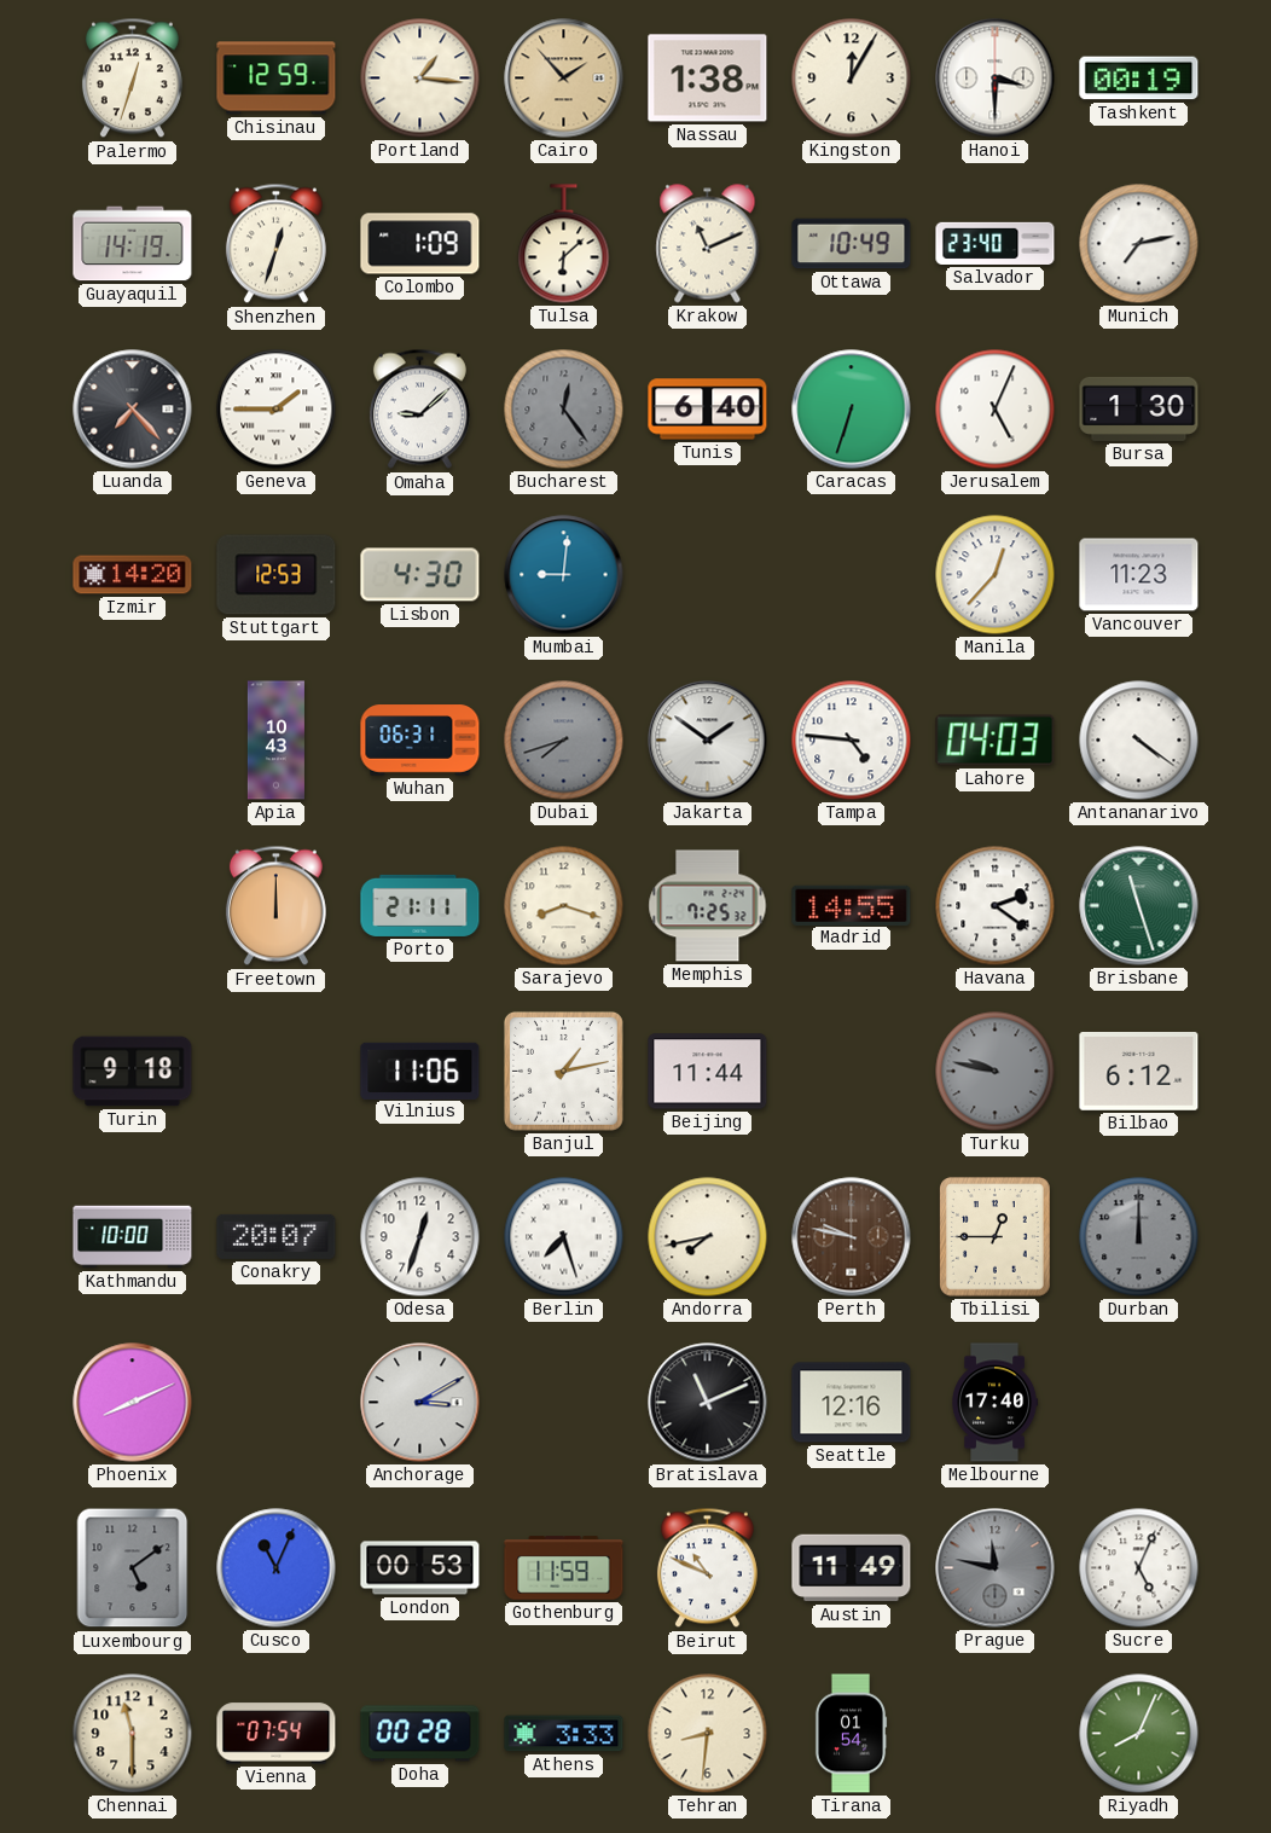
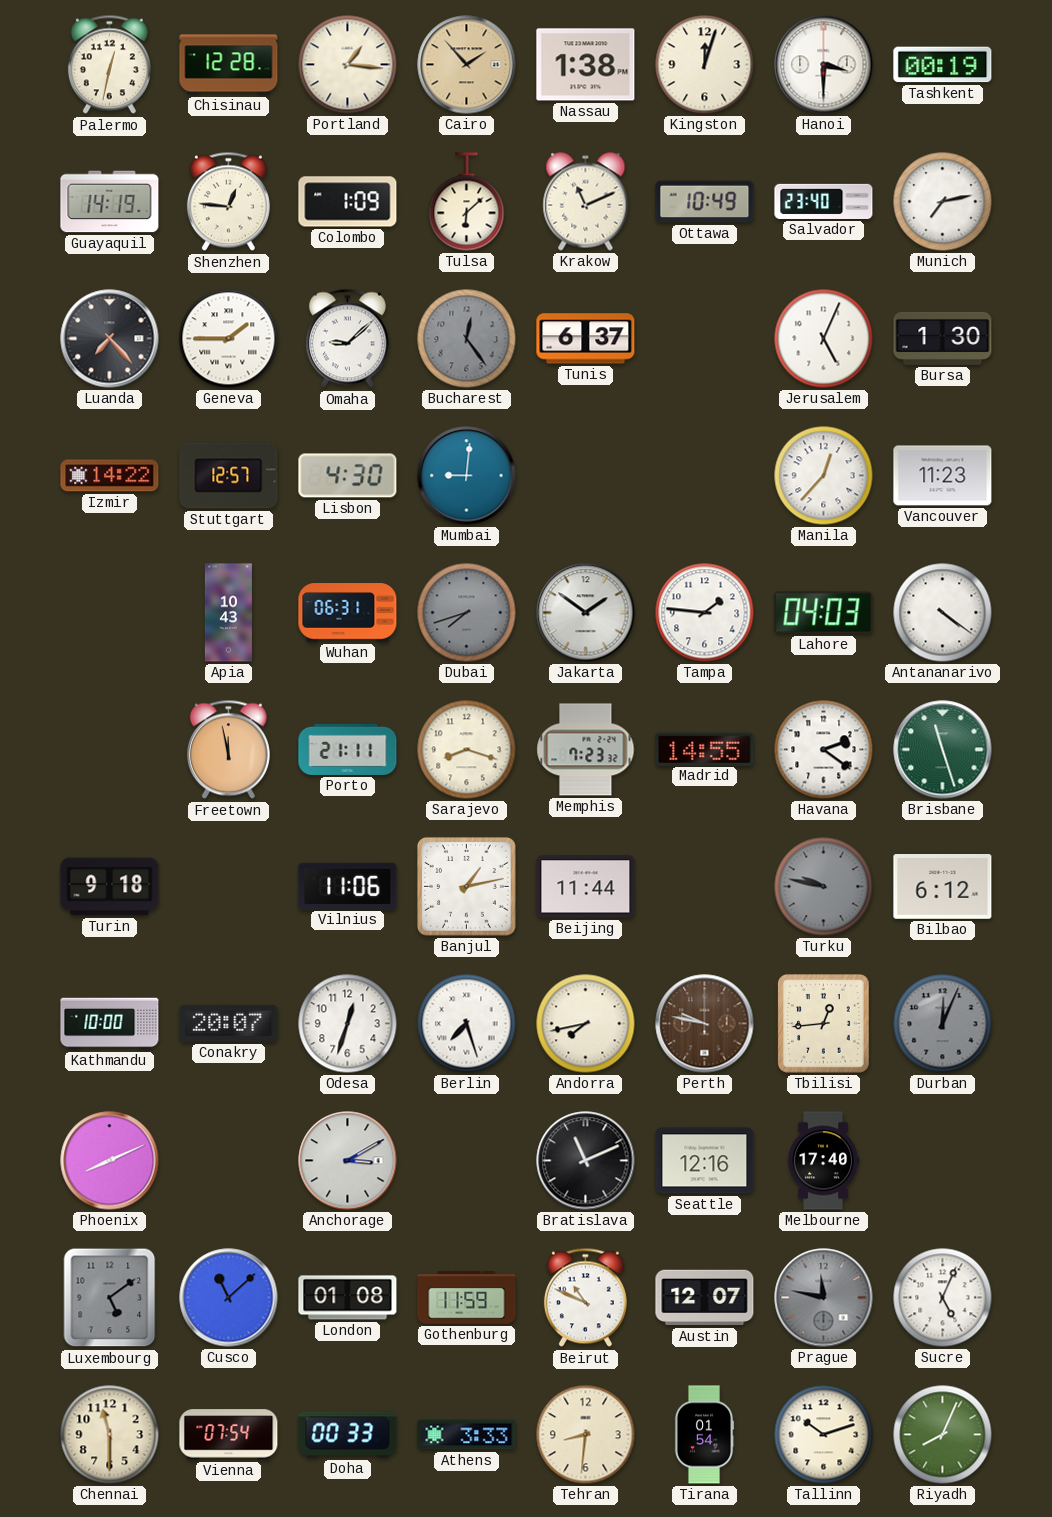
Palermo: 12:33 -> 12:32
Chisinau: 12:59 -> 12:28
Kingston: 12:05 -> 12:03
Shenzhen: 12:33 -> 12:46
Tunis: 6:40 -> 6:37
Caracas: 6:33 -> none
Izmir: 14:20 -> 14:22
Stuttgart: 12:53 -> 12:57
Tampa: 4:46 -> 1:46
Freetown: 12:00 -> 11:58
Memphis: 7:25 -> 7:23
Tbilisi: 12:45 -> 12:44
Durban: 12:00 -> 12:04
Cusco: 11:04 -> 11:08
London: 00:53 -> 01:08
Austin: 11:49 -> 12:07
Doha: 00:28 -> 00:33
Tallinn: none -> 10:12
